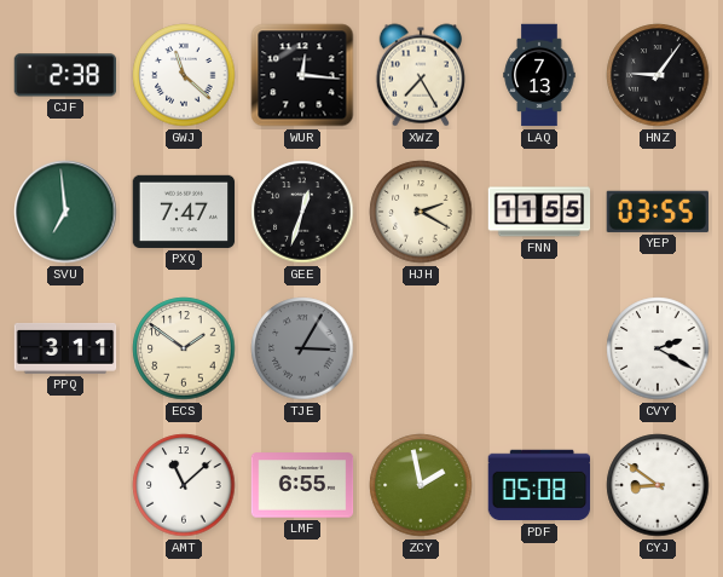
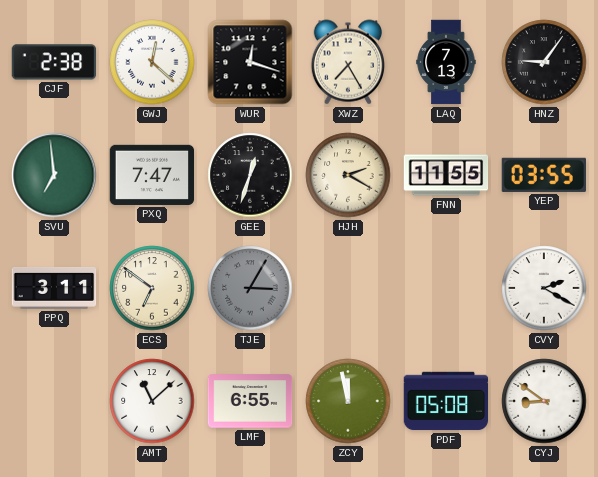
GWJ: 11:22 -> 12:22
WUR: 12:16 -> 12:18
ECS: 1:51 -> 6:51
ZCY: 1:58 -> 11:58
